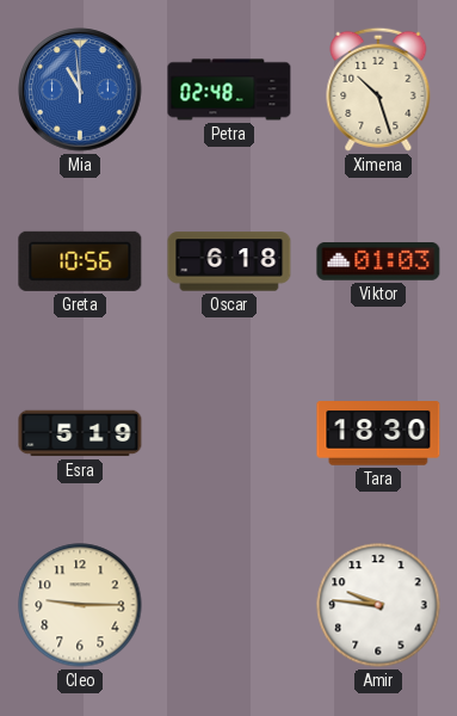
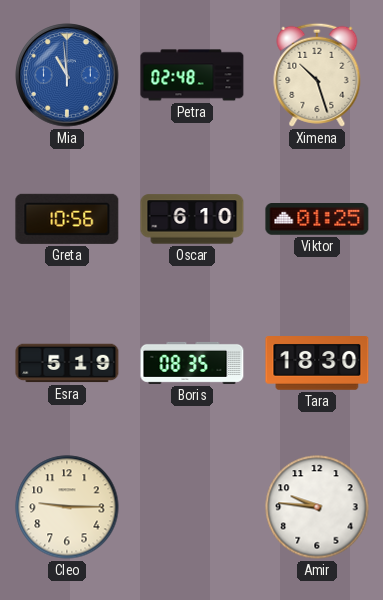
Oscar: 6:18 -> 6:10
Viktor: 01:03 -> 01:25
Boris: none -> 08:35
